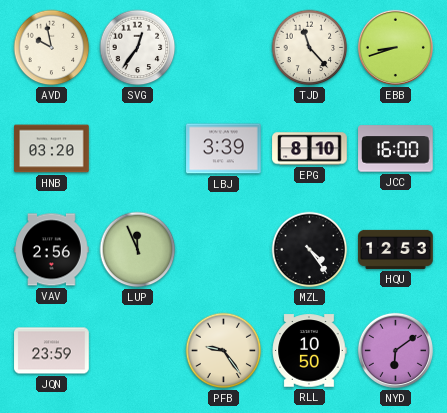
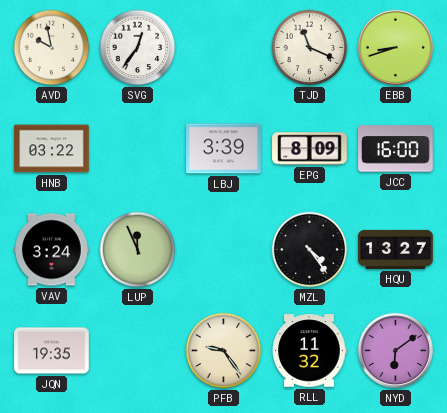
TJD: 11:23 -> 11:19
HNB: 03:20 -> 03:22
EPG: 8:10 -> 8:09
VAV: 2:56 -> 3:24
HQU: 12:53 -> 13:27
JQN: 23:59 -> 19:35
RLL: 10:50 -> 11:32
